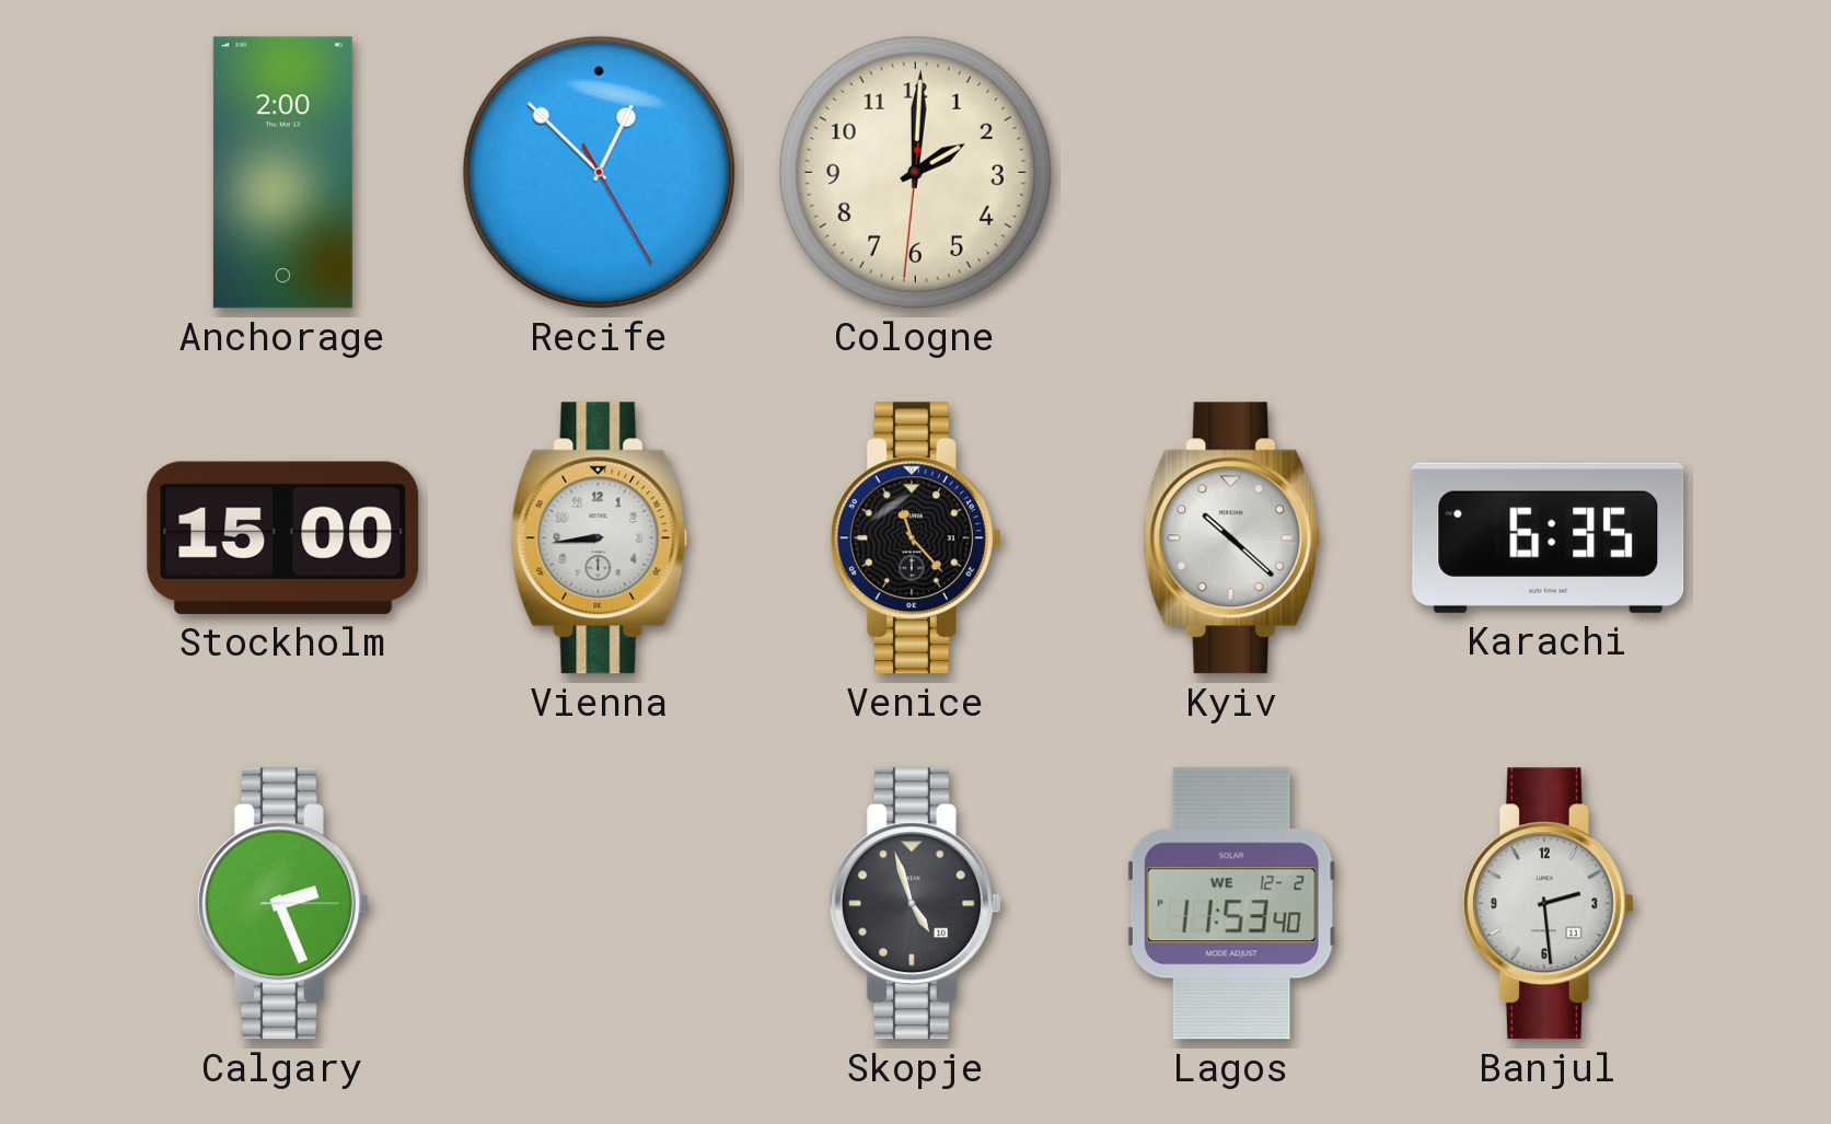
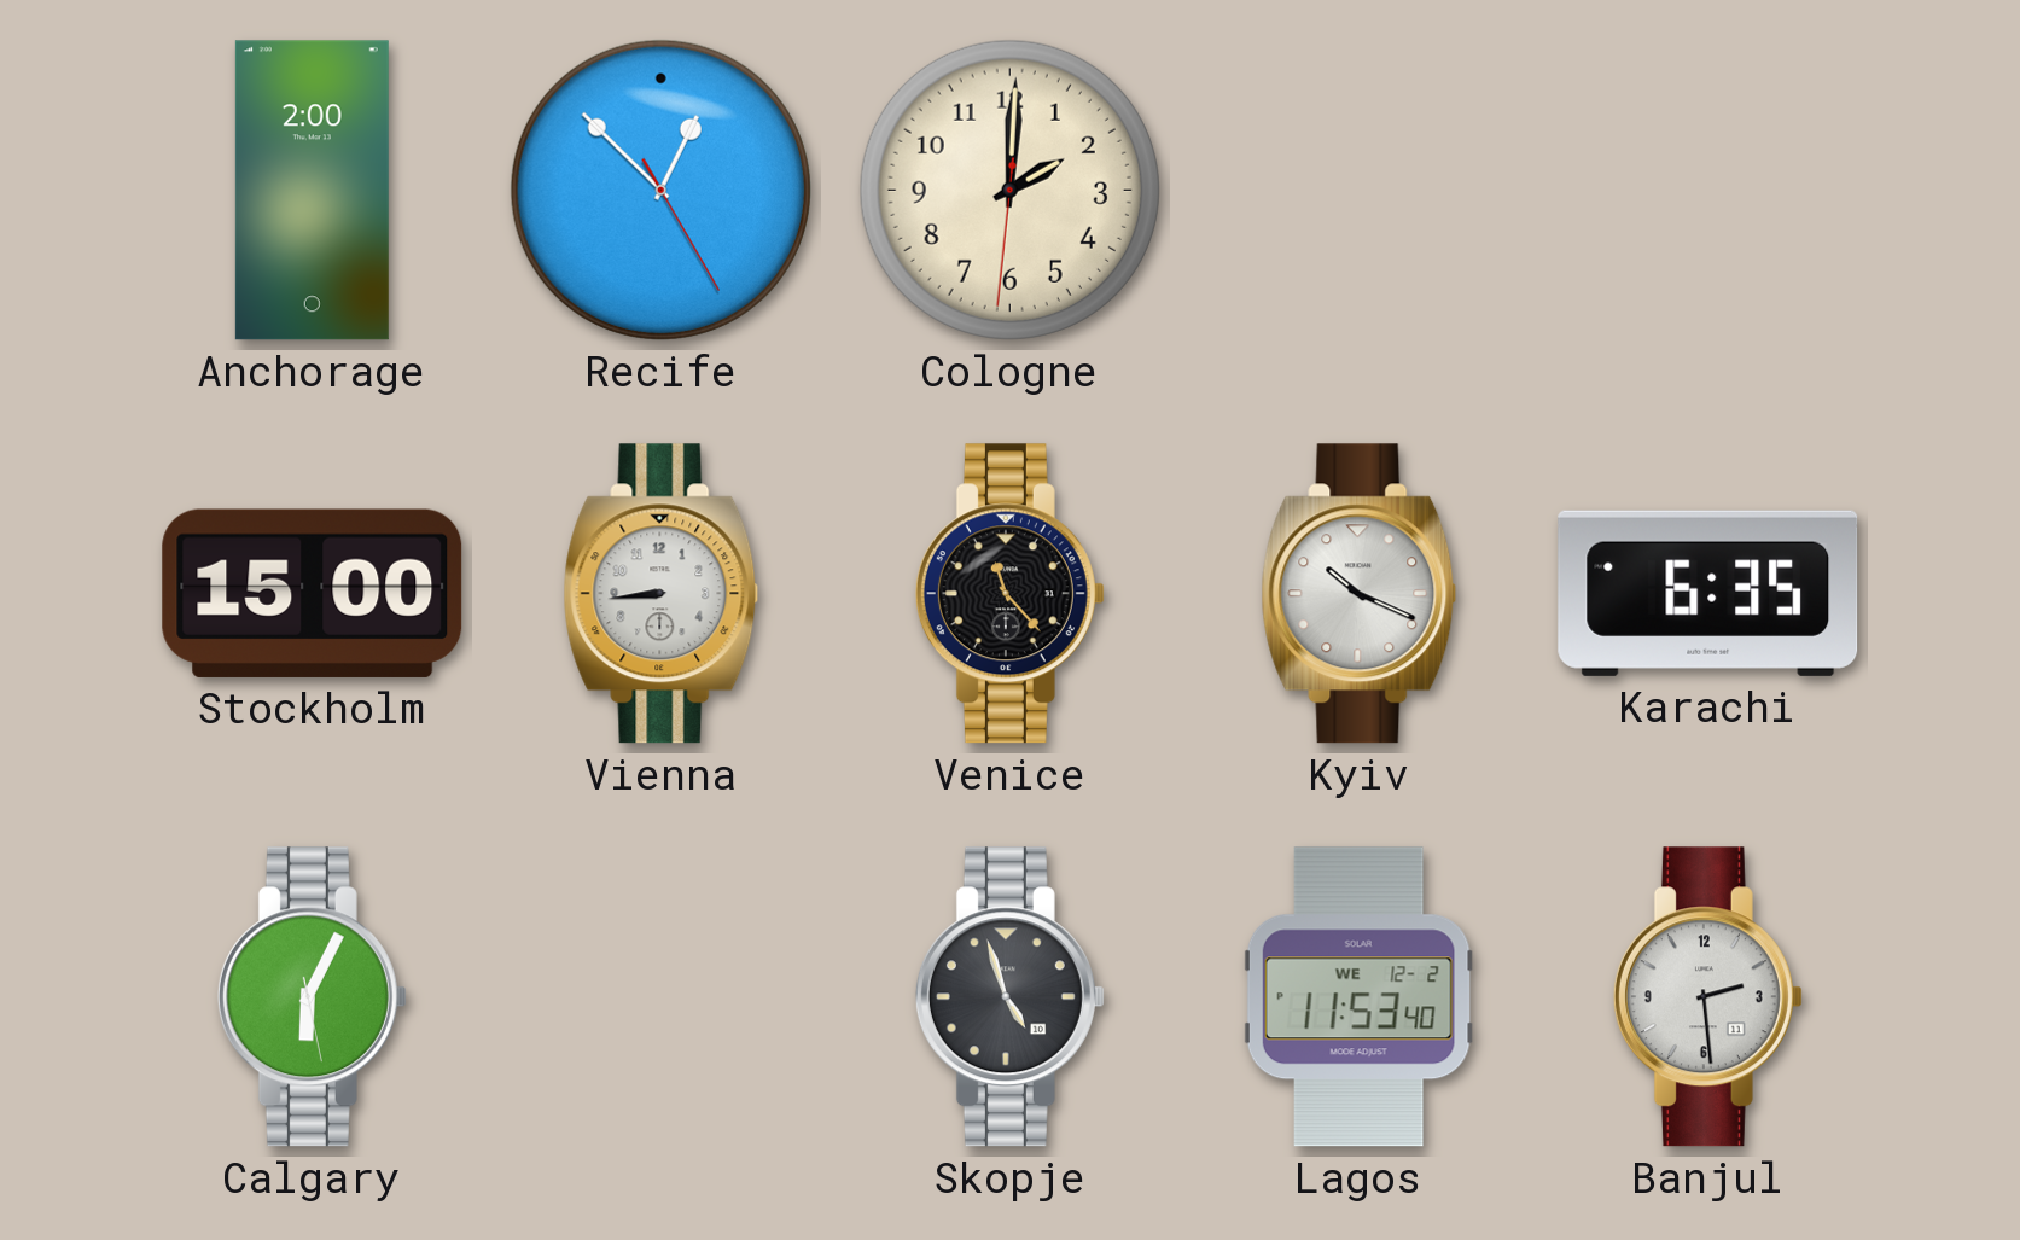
Kyiv: 10:22 -> 10:19
Calgary: 2:26 -> 6:04
